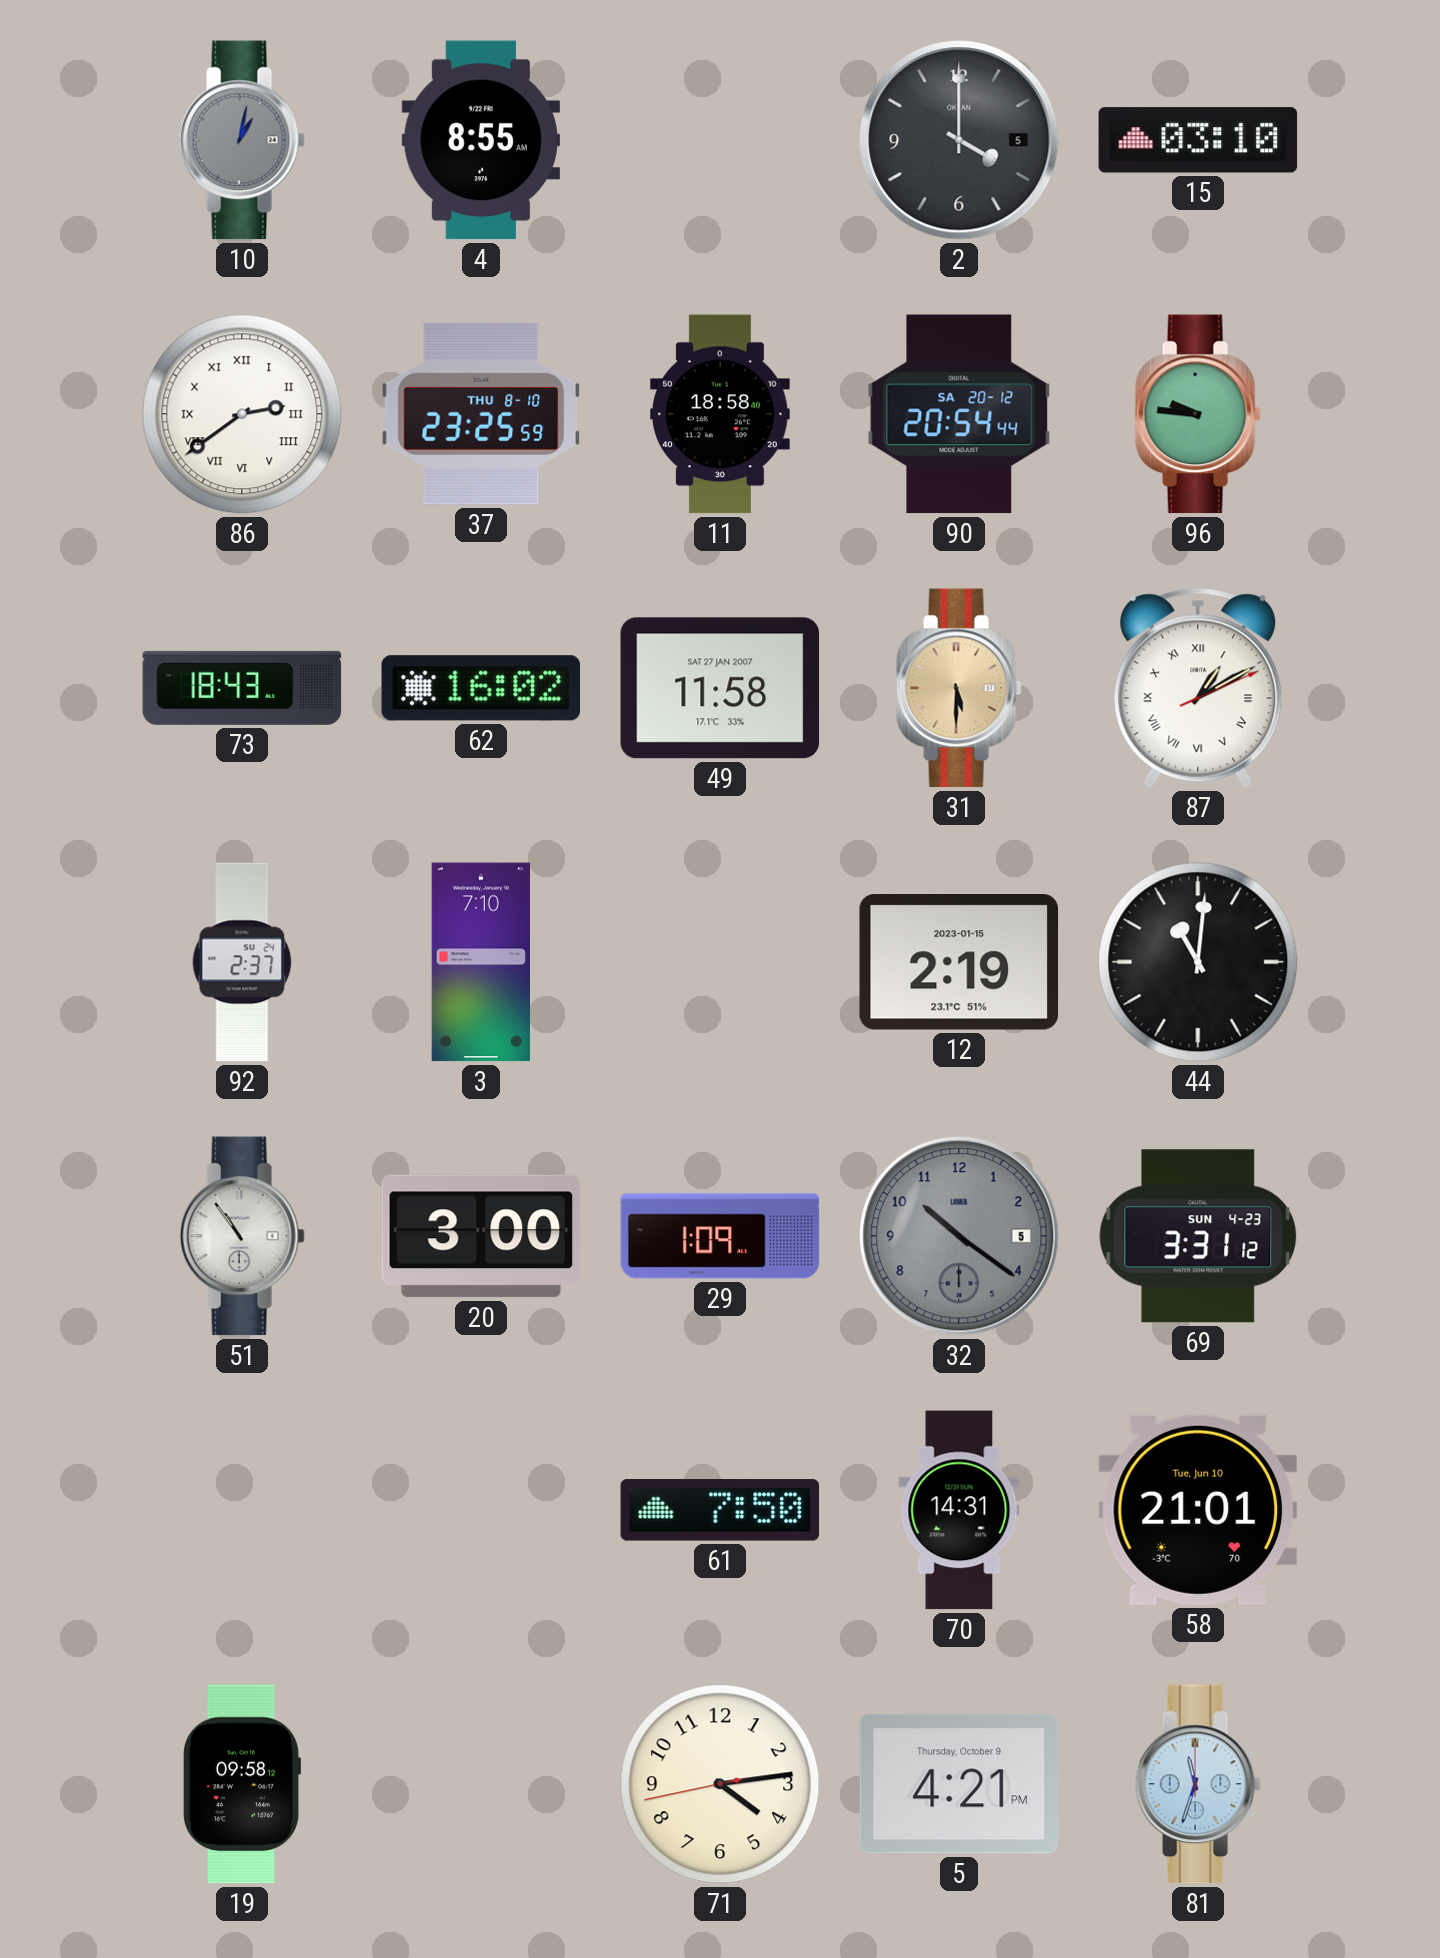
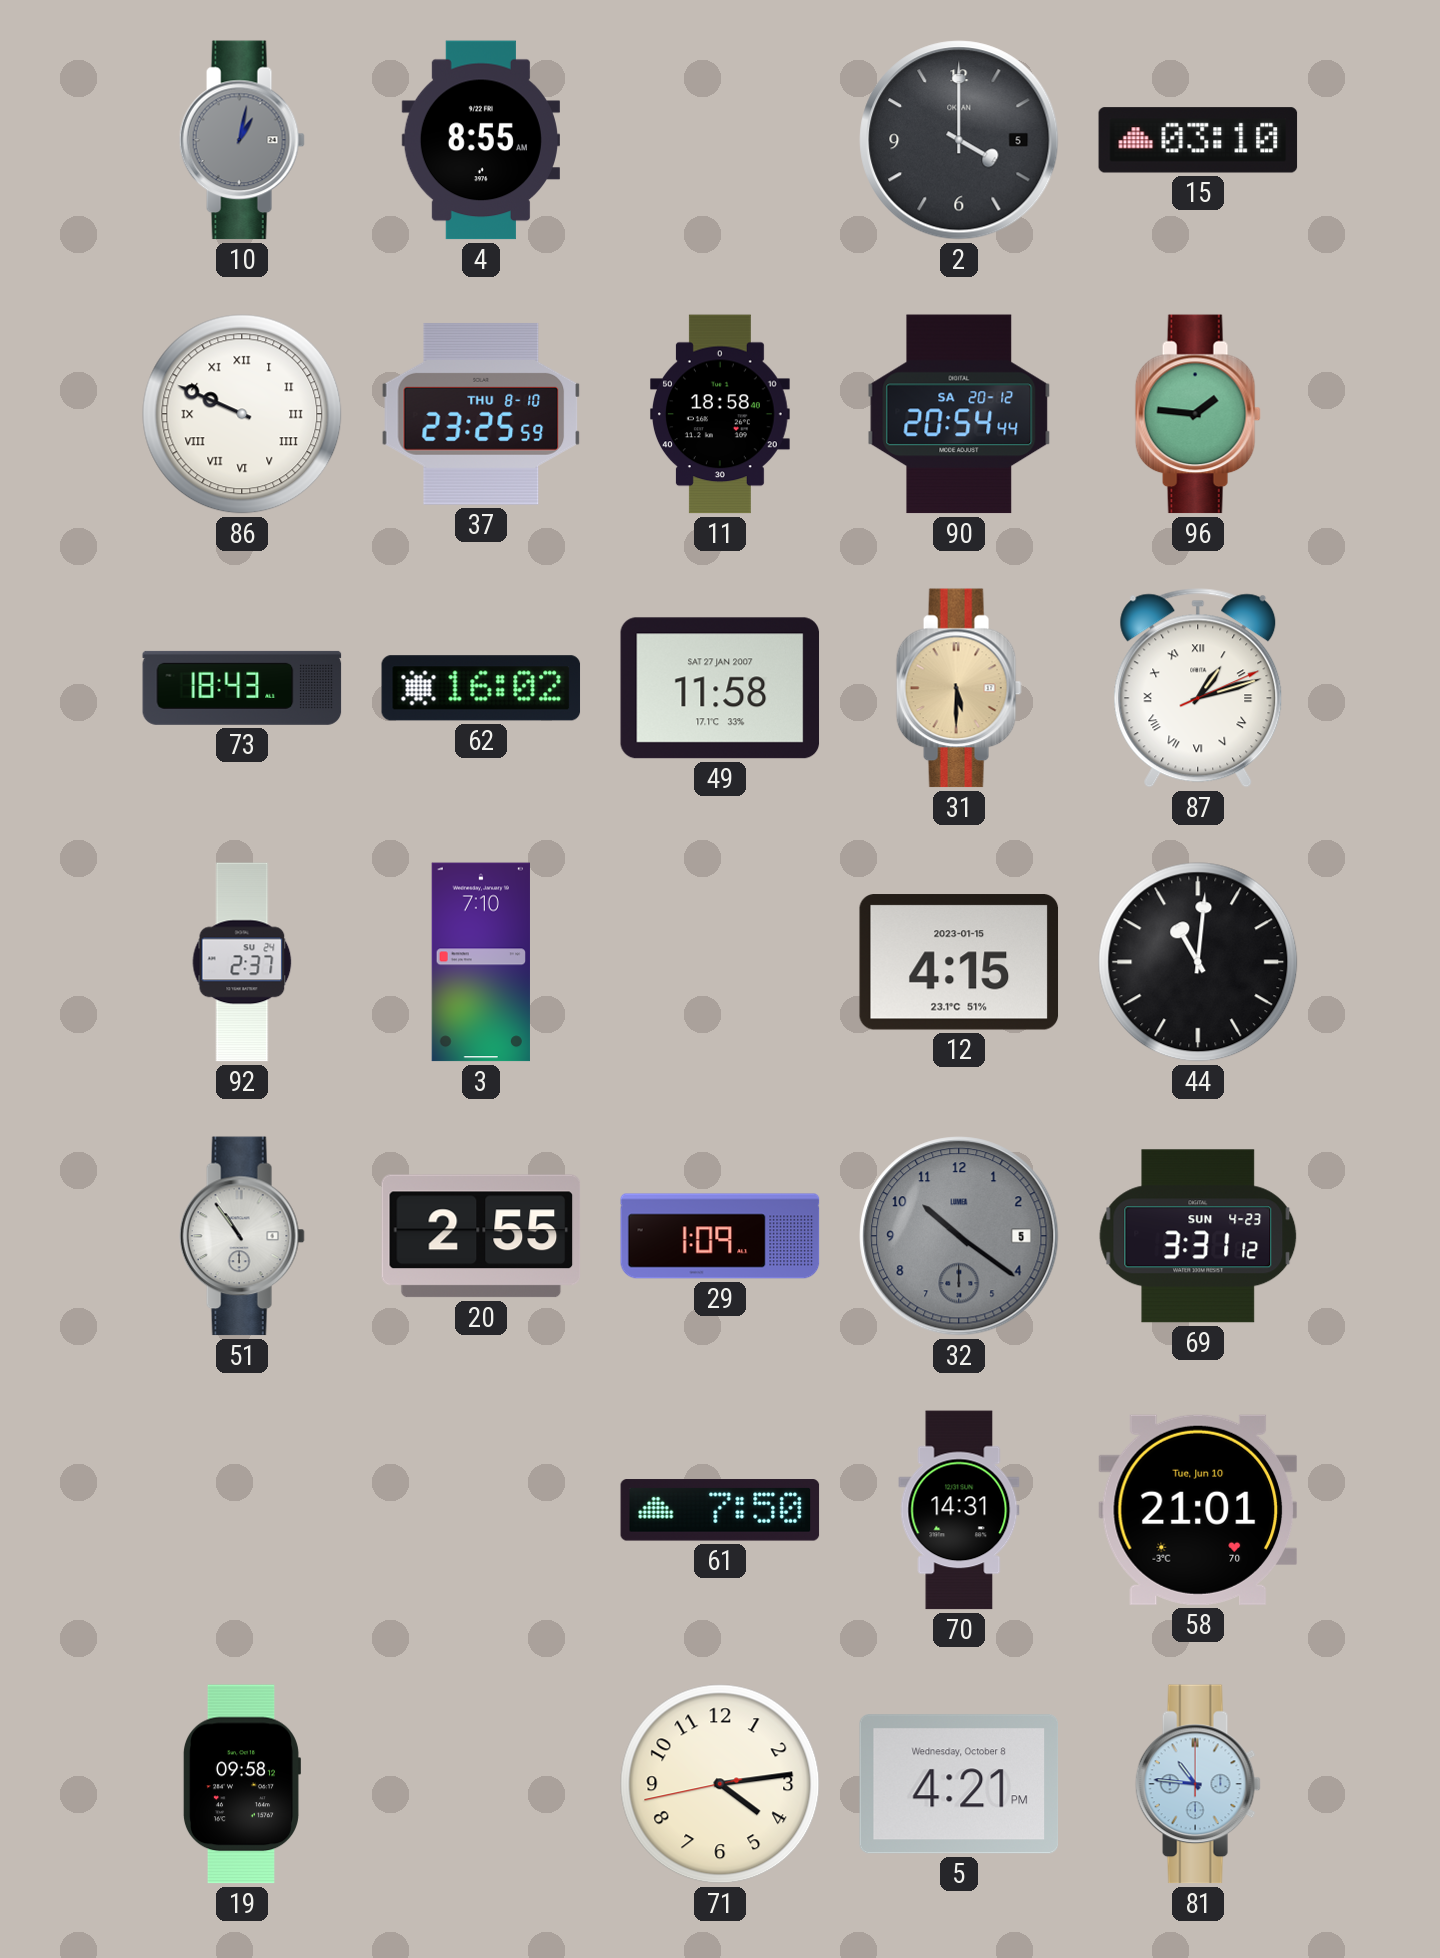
86: 2:39 -> 9:49
96: 9:46 -> 1:46
87: 1:10 -> 1:12
12: 2:19 -> 4:15
20: 3:00 -> 2:55
5 date: Thursday, October 9 -> Wednesday, October 8
81: 11:33 -> 10:46
